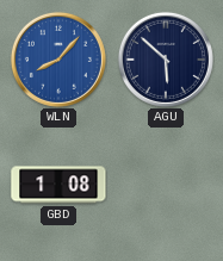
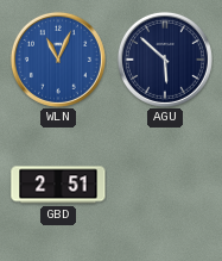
WLN: 8:07 -> 11:04
GBD: 1:08 -> 2:51
